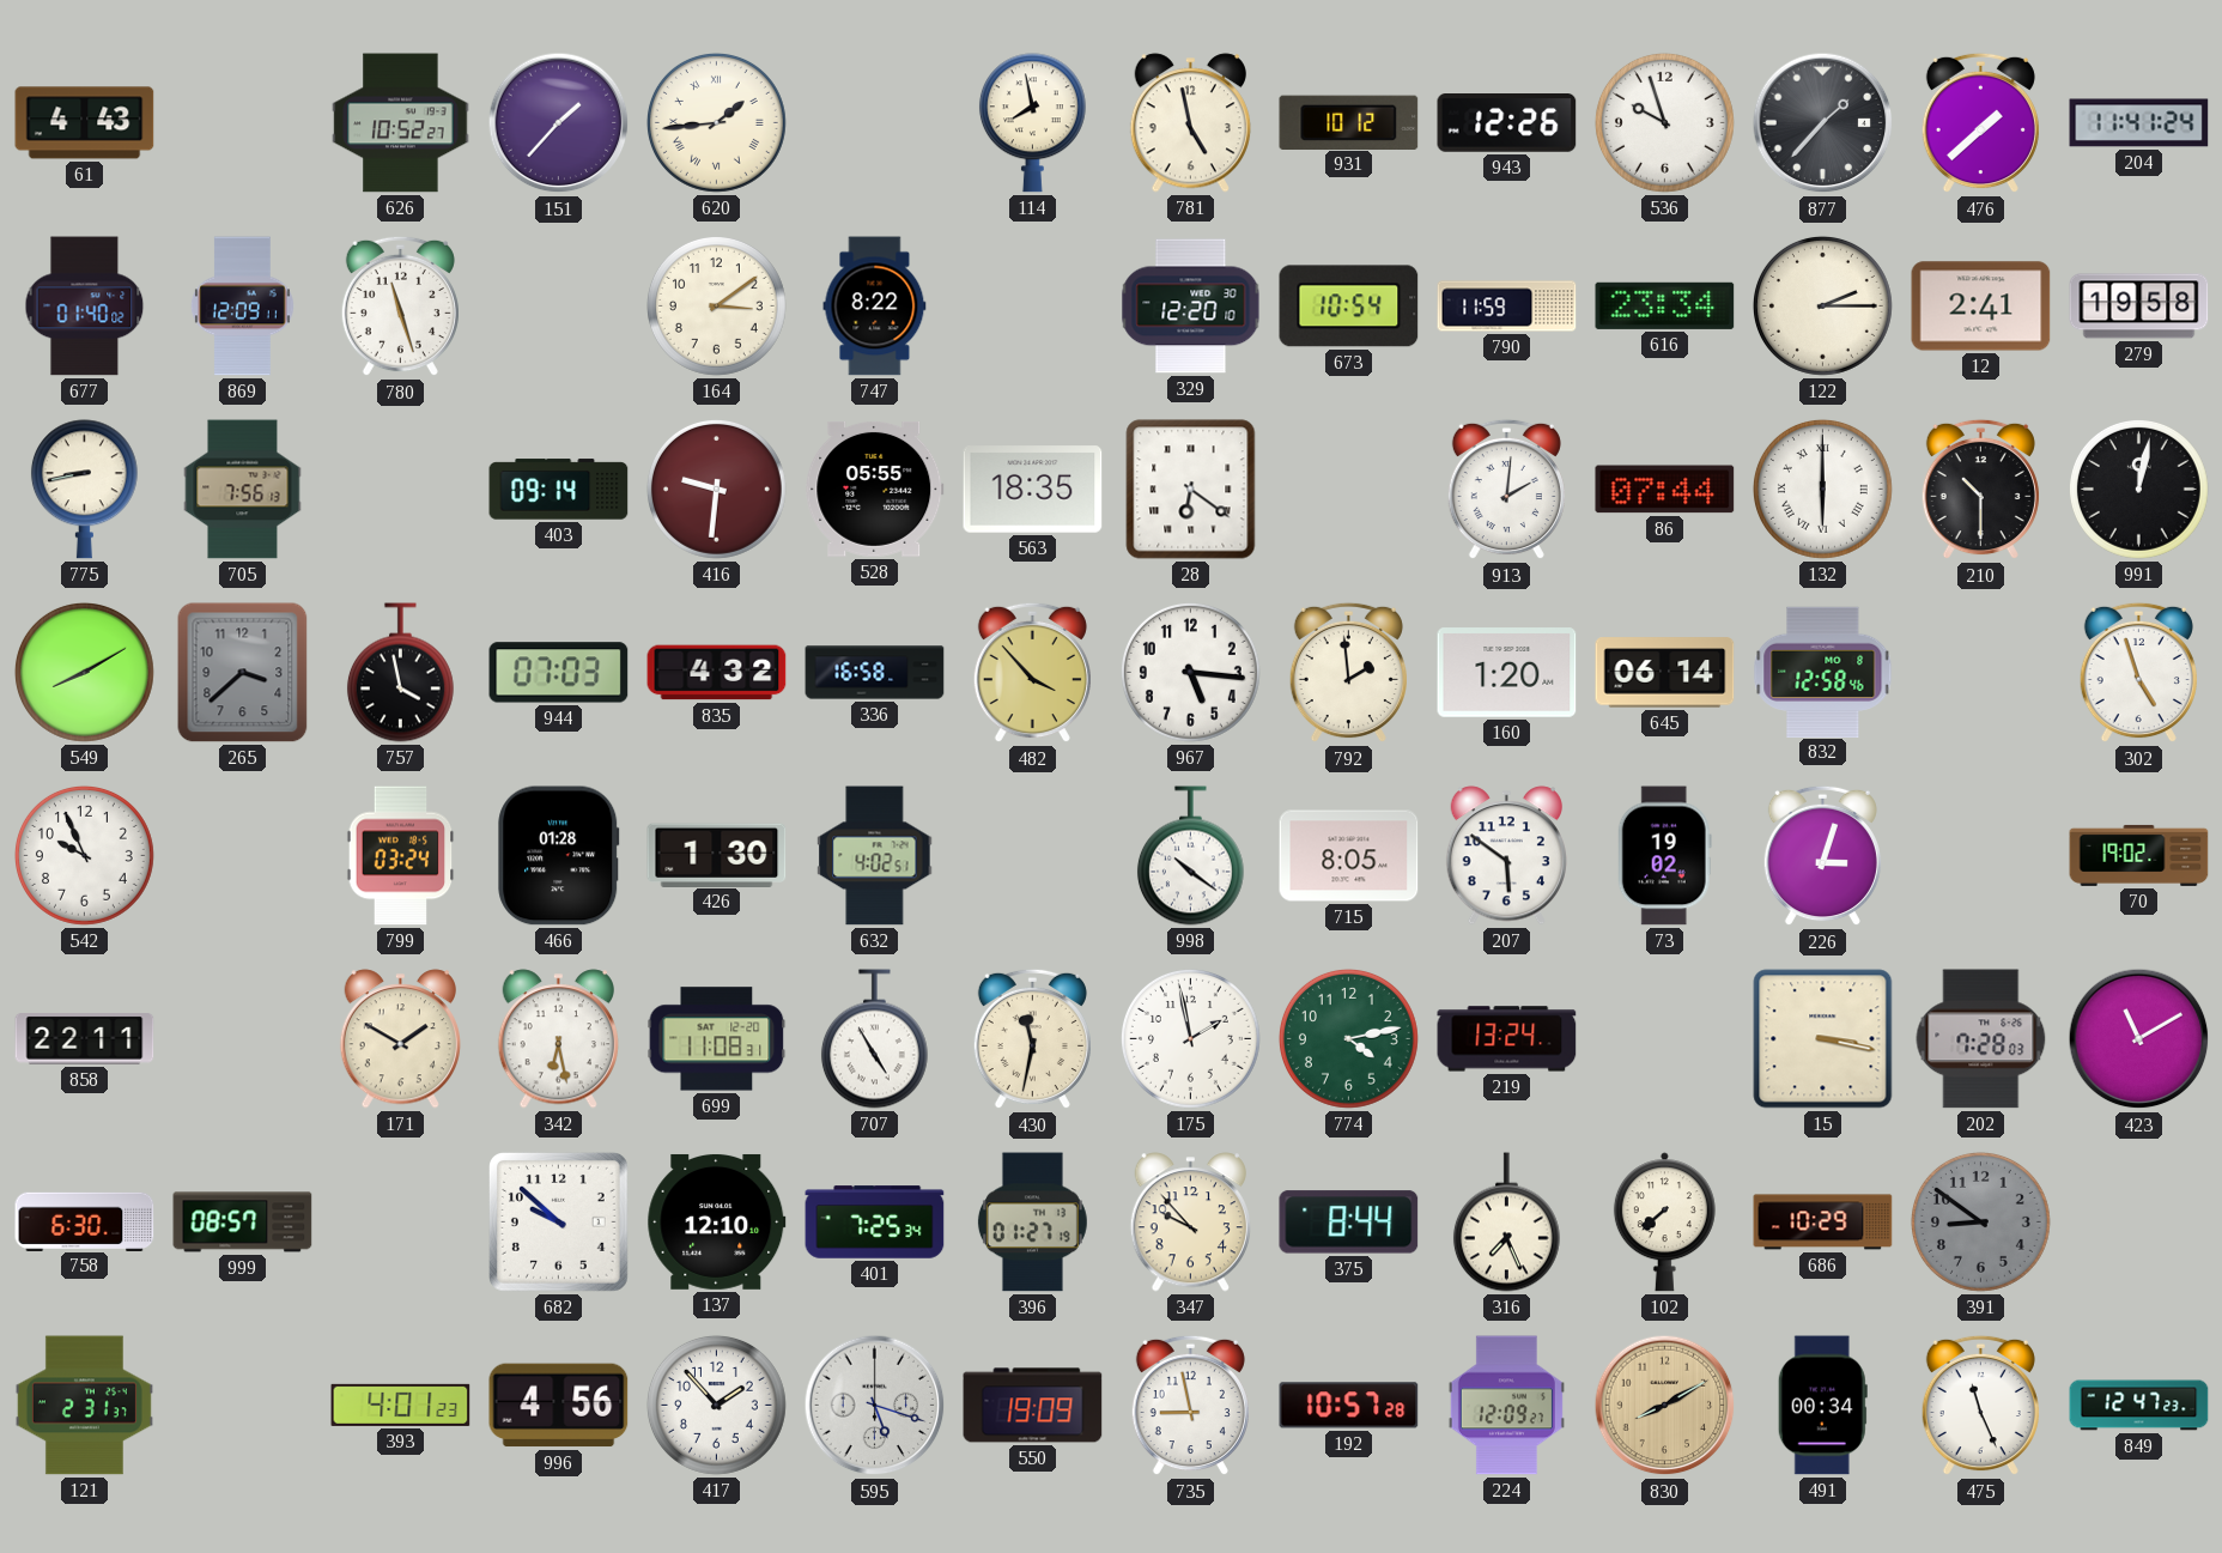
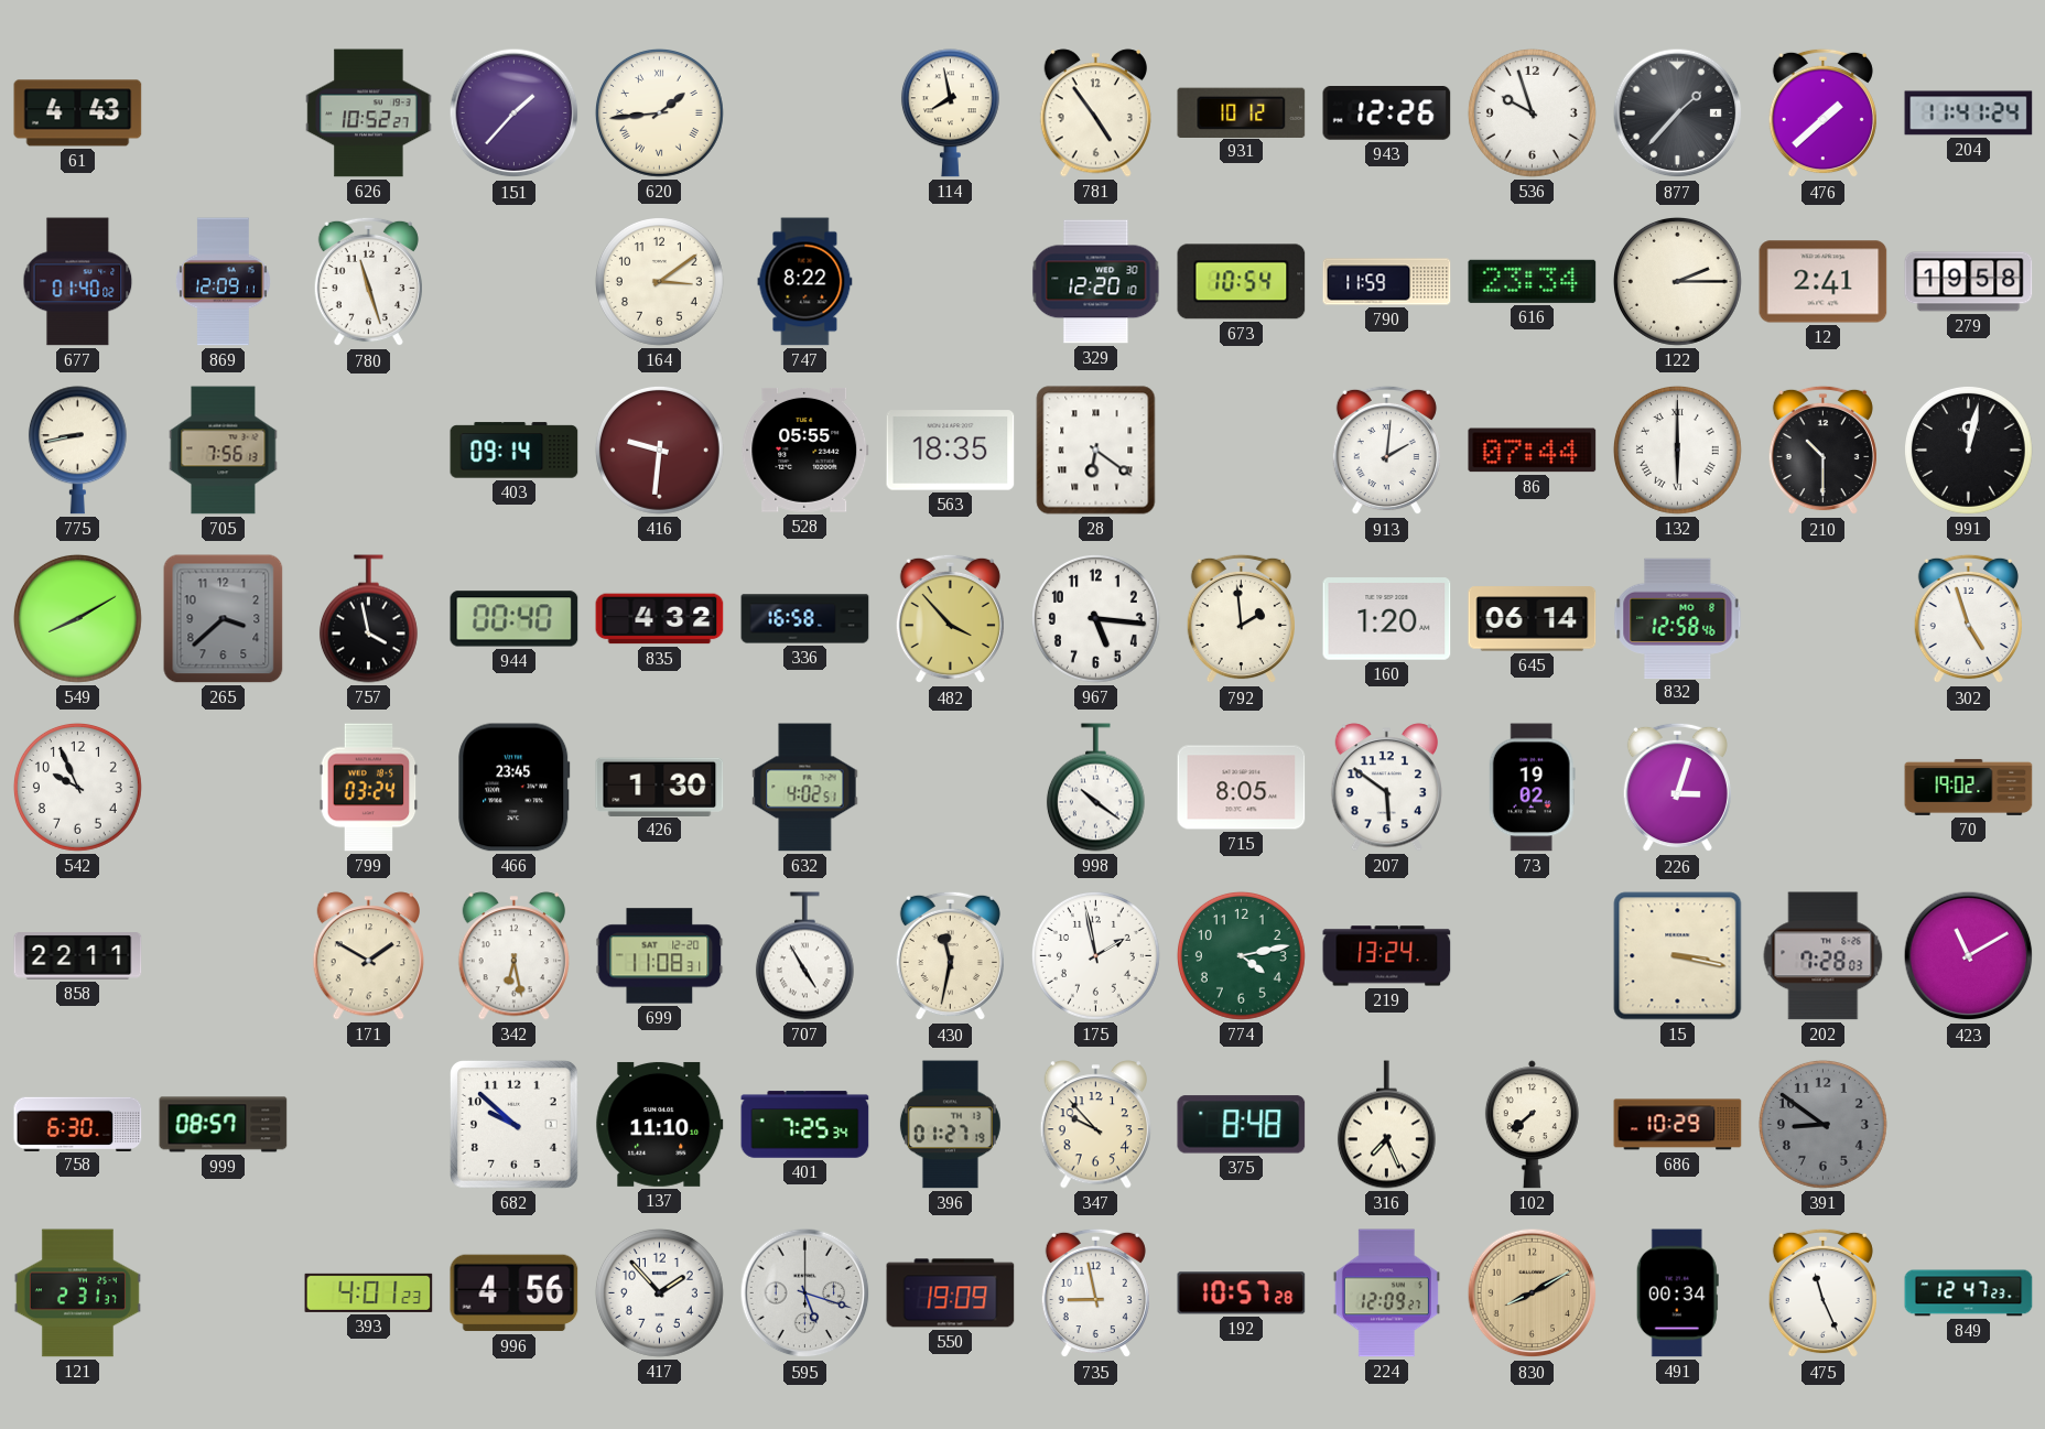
781: 4:58 -> 4:54
944: 07:03 -> 00:40
466: 01:28 -> 23:45
137: 12:10 -> 11:10
375: 8:44 -> 8:48
